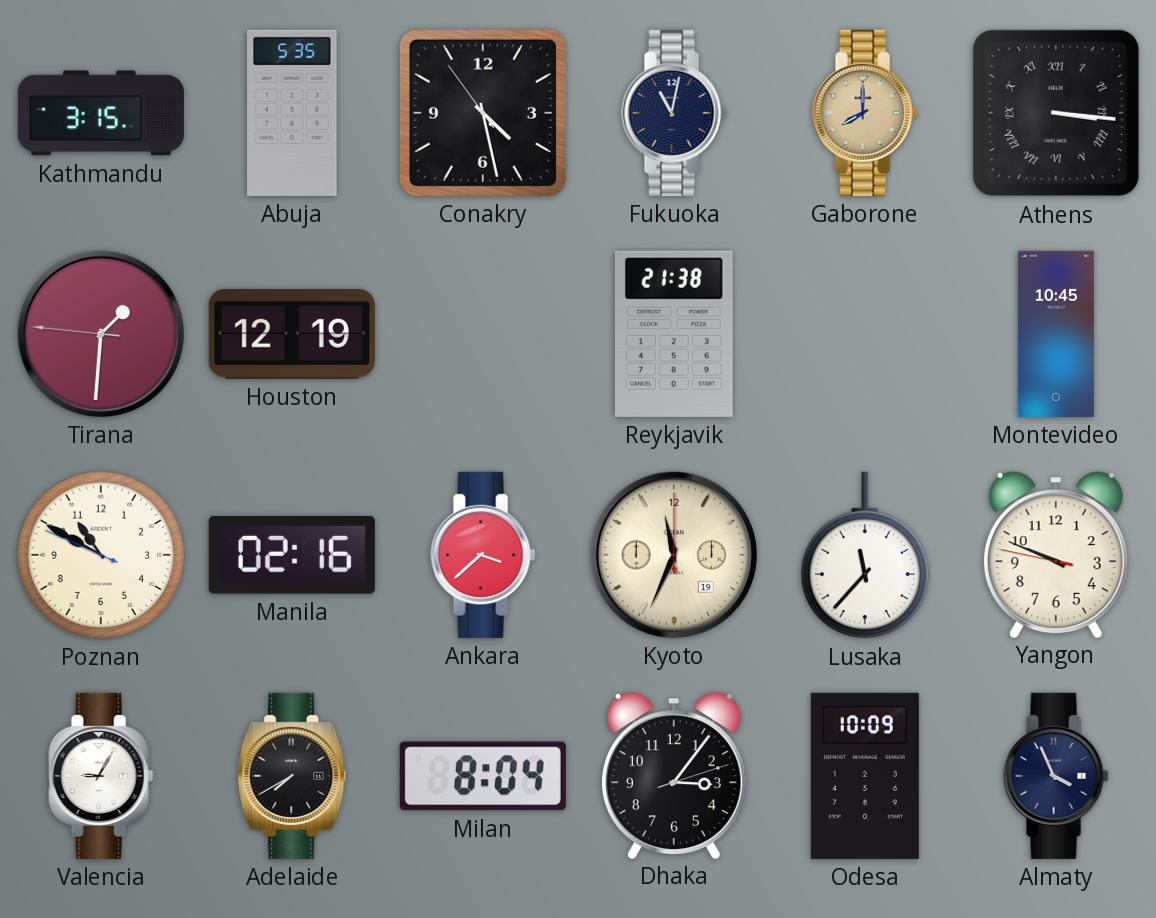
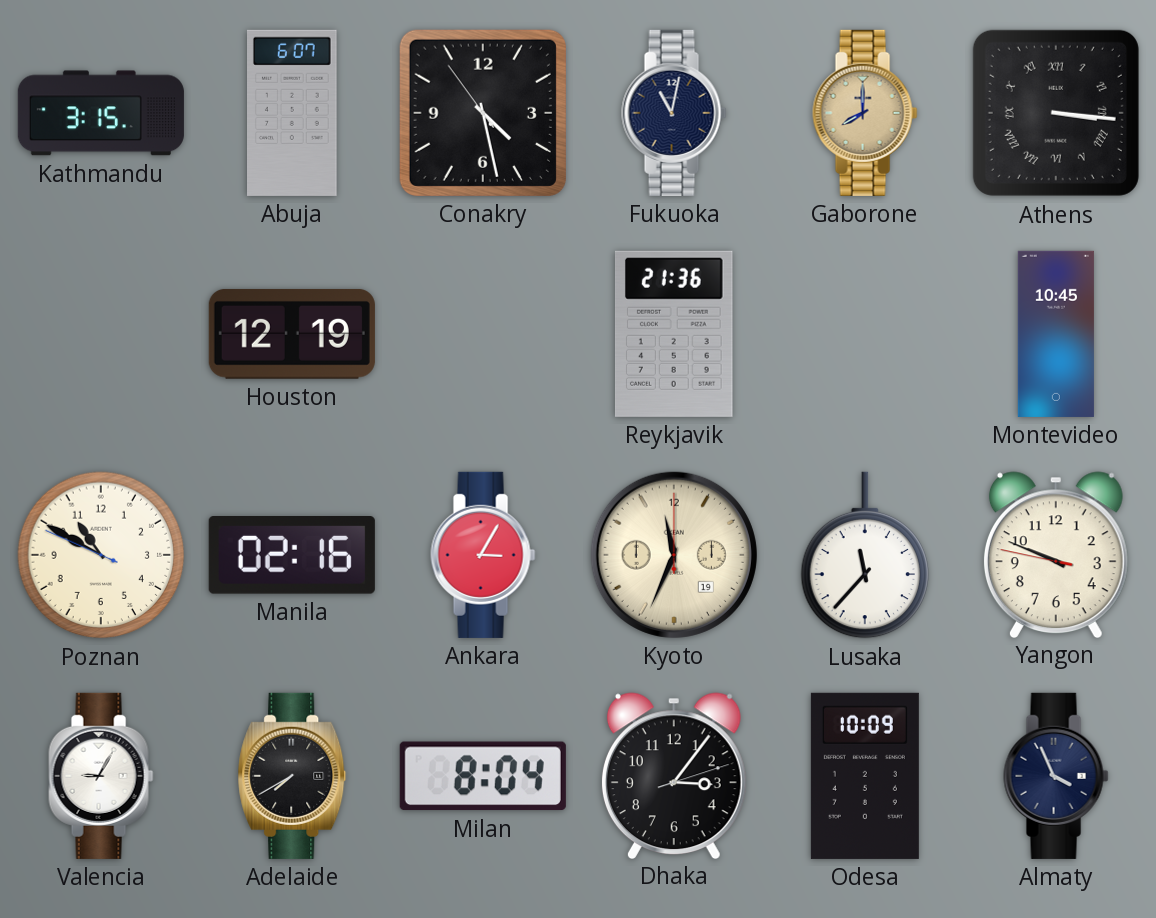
Abuja: 5:35 -> 6:07
Tirana: 1:30 -> none
Reykjavik: 21:38 -> 21:36
Ankara: 3:38 -> 3:05
